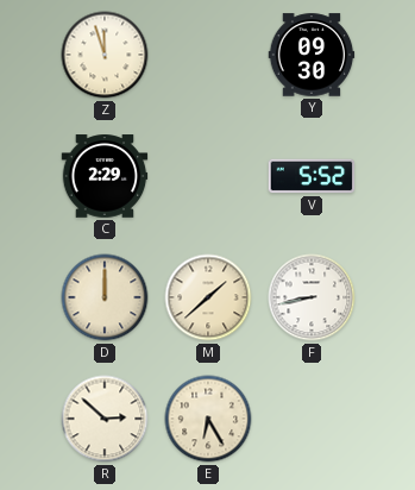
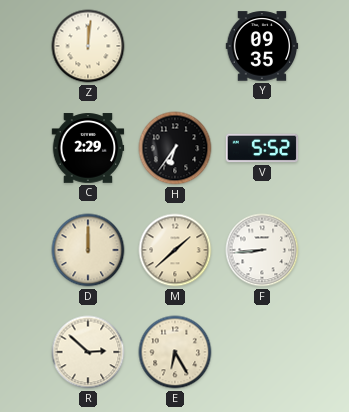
Z: 11:57 -> 12:01
Y: 09:30 -> 09:35
H: none -> 6:36
F: 8:43 -> 8:44
